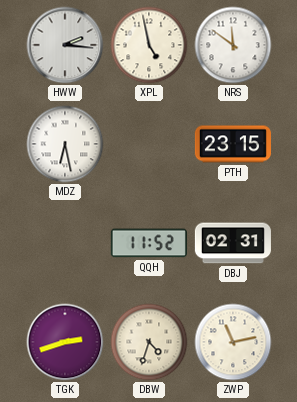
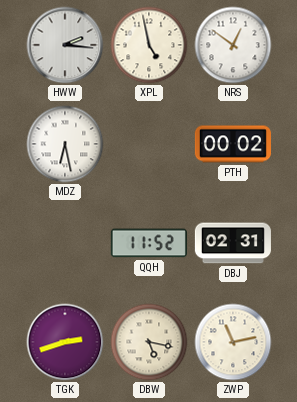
NRS: 11:51 -> 12:51
PTH: 23:15 -> 00:02
DBW: 4:33 -> 5:17
